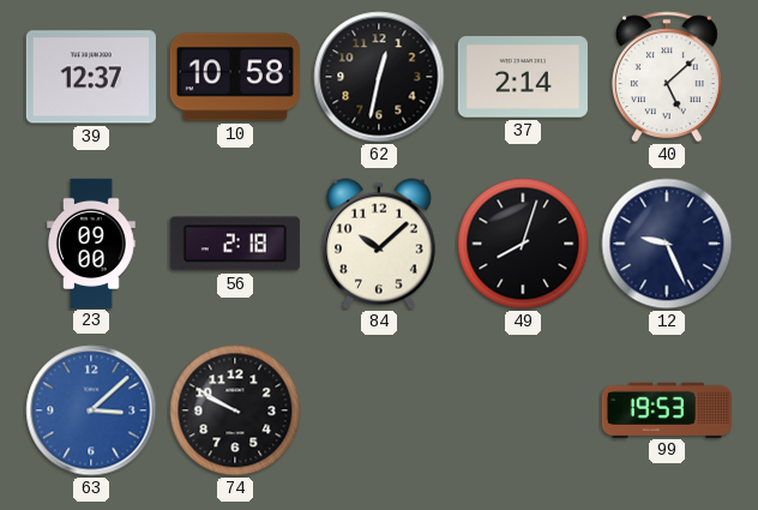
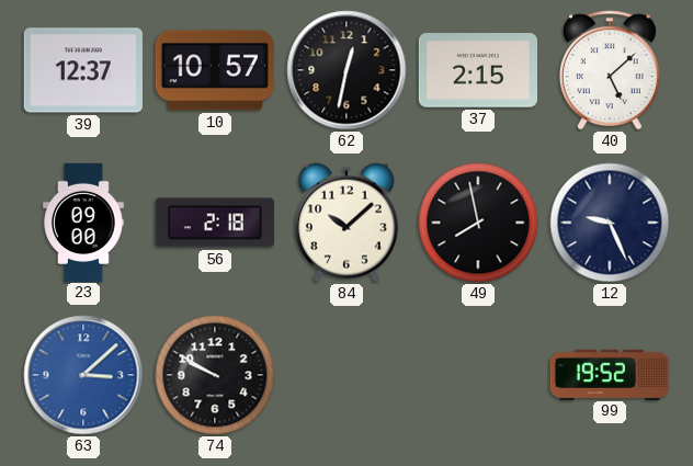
10: 10:58 -> 10:57
37: 2:14 -> 2:15
49: 8:03 -> 7:58
99: 19:53 -> 19:52
